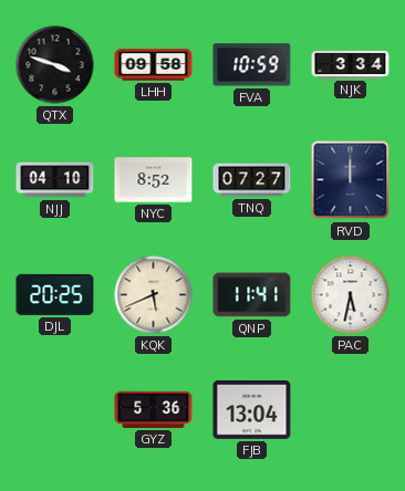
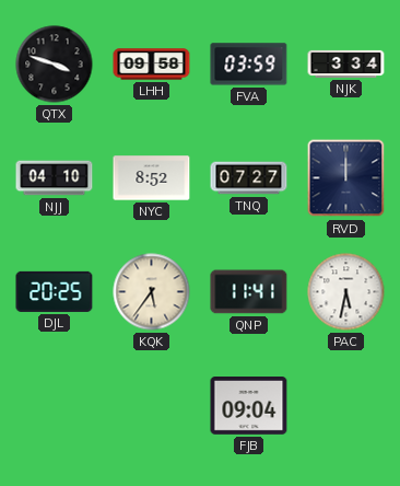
FVA: 10:59 -> 03:59
KQK: 5:41 -> 5:36
GYZ: 5:36 -> none
FJB: 13:04 -> 09:04
